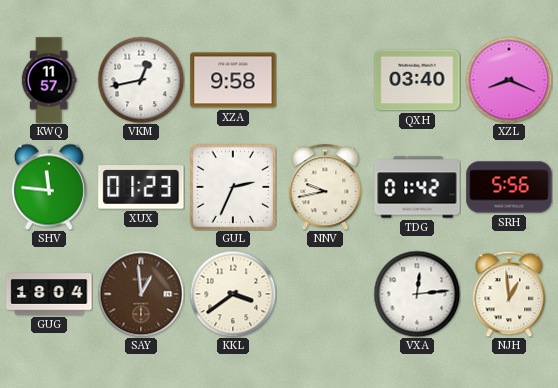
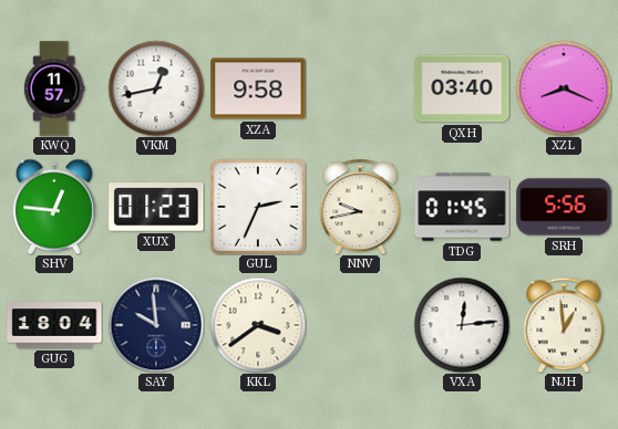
SHV: 11:46 -> 12:46
TDG: 01:42 -> 01:45
SAY: 12:59 -> 9:59
SAY dial: brown -> navy
